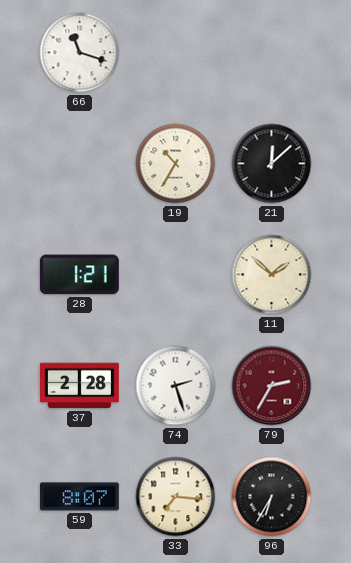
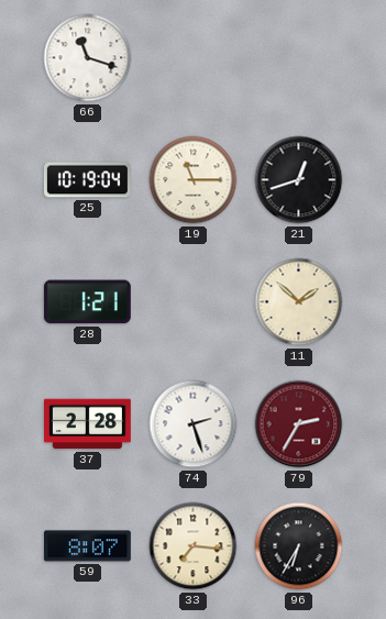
25: none -> 10:19
19: 10:35 -> 11:15
21: 12:08 -> 12:42
